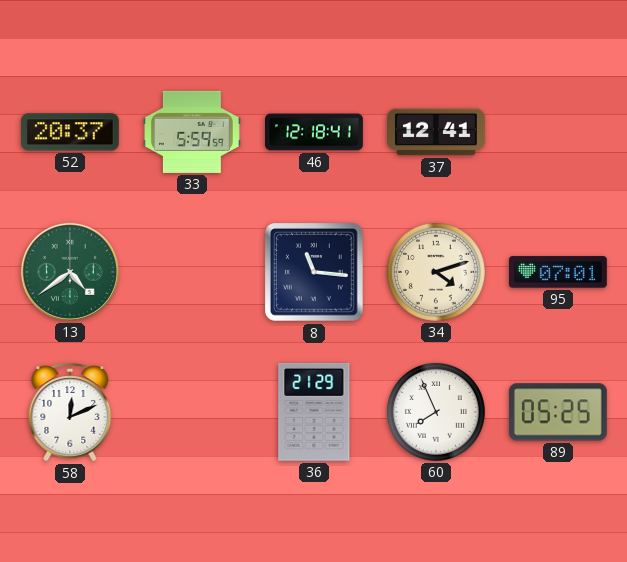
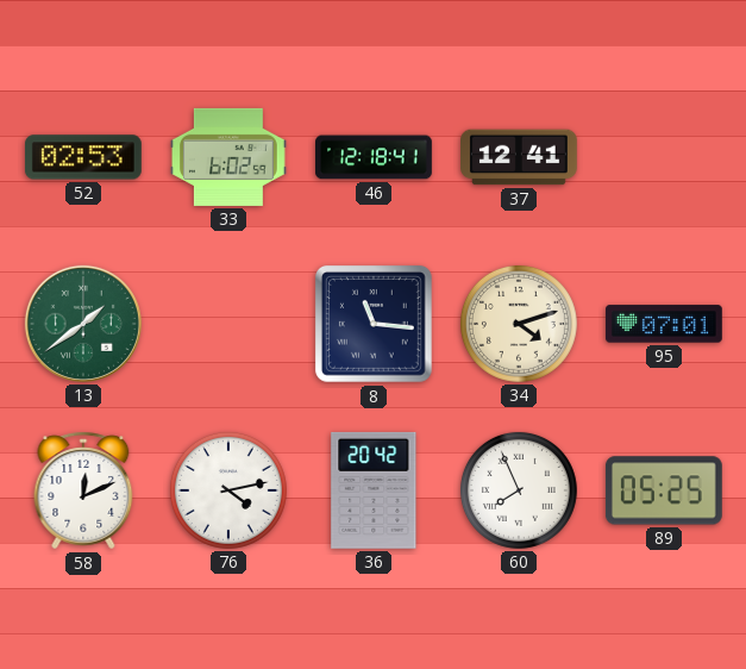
52: 20:37 -> 02:53
33: 5:59 -> 6:02
13: 4:39 -> 1:39
76: none -> 4:13
36: 21:29 -> 20:42
